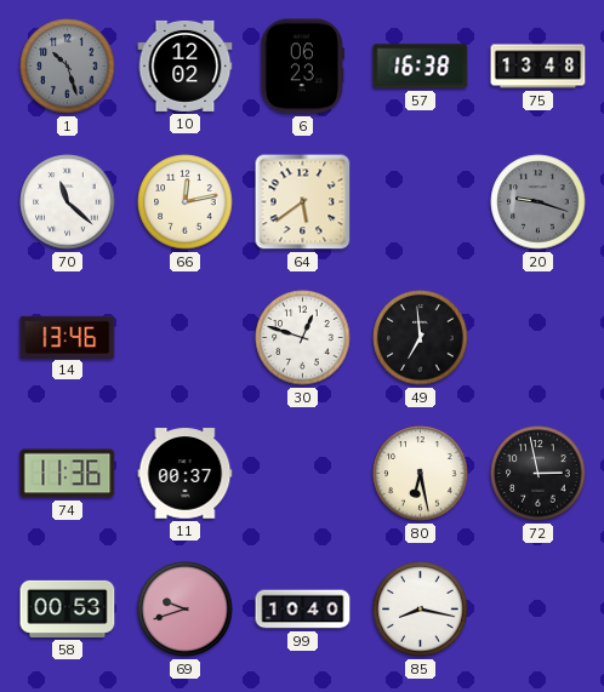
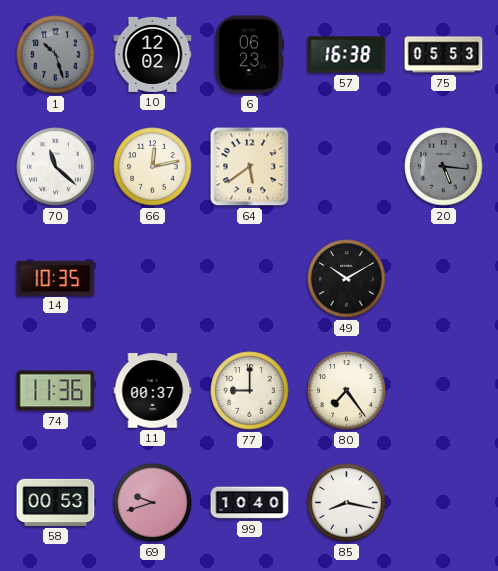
75: 13:48 -> 05:53
20: 9:18 -> 5:16
14: 13:46 -> 10:35
30: 12:48 -> none
49: 6:59 -> 10:10
77: none -> 9:00
80: 6:28 -> 7:24
72: 2:58 -> none
